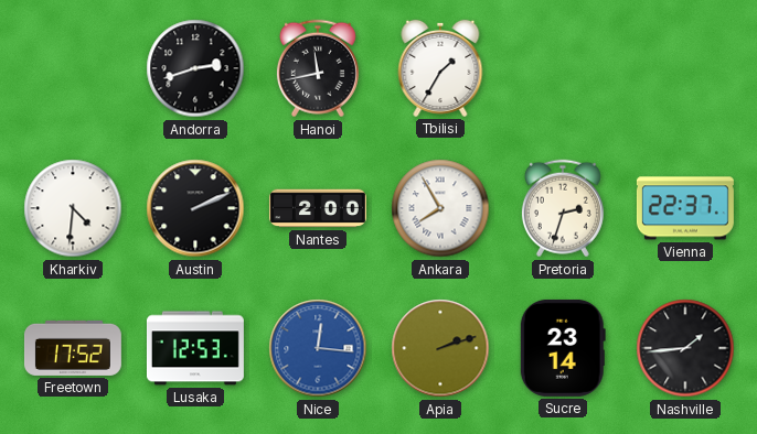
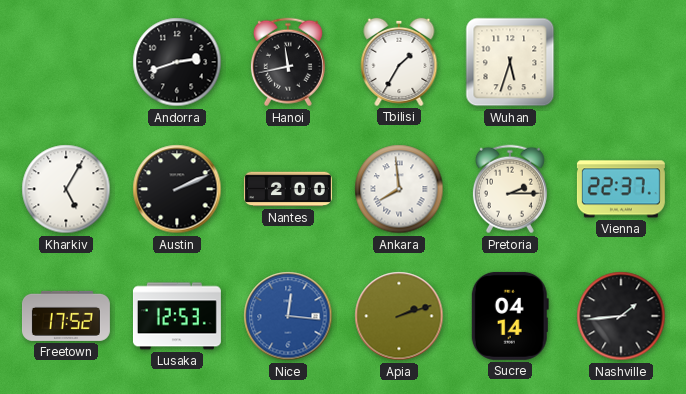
Wuhan: none -> 5:33
Kharkiv: 4:31 -> 5:05
Ankara: 7:55 -> 7:59
Pretoria: 2:33 -> 2:15
Sucre: 23:14 -> 04:14
